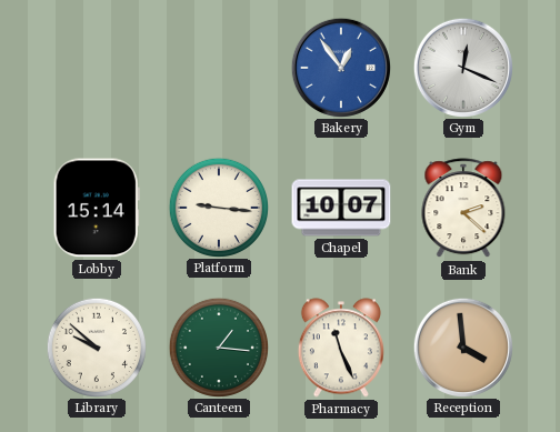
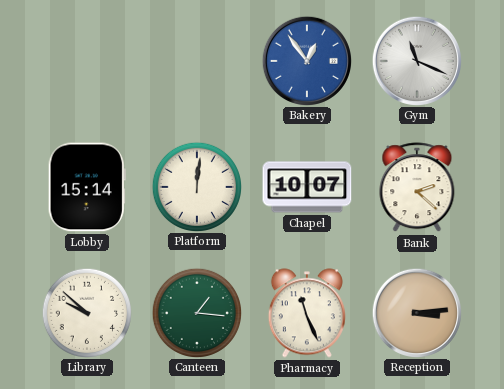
Gym: 12:19 -> 11:19
Platform: 9:16 -> 12:01
Reception: 3:59 -> 3:14
